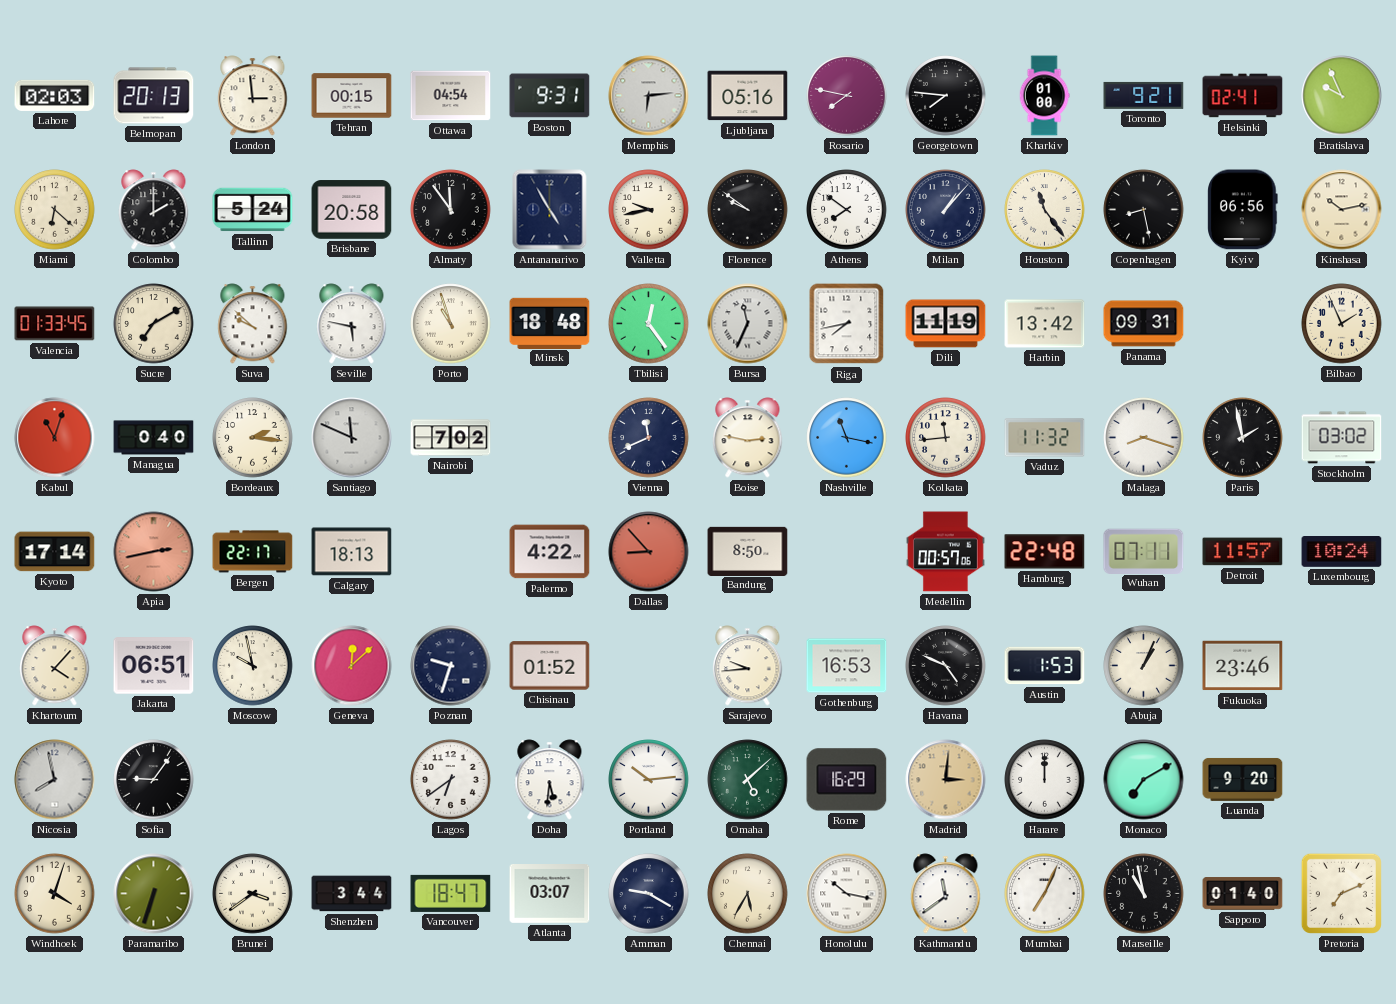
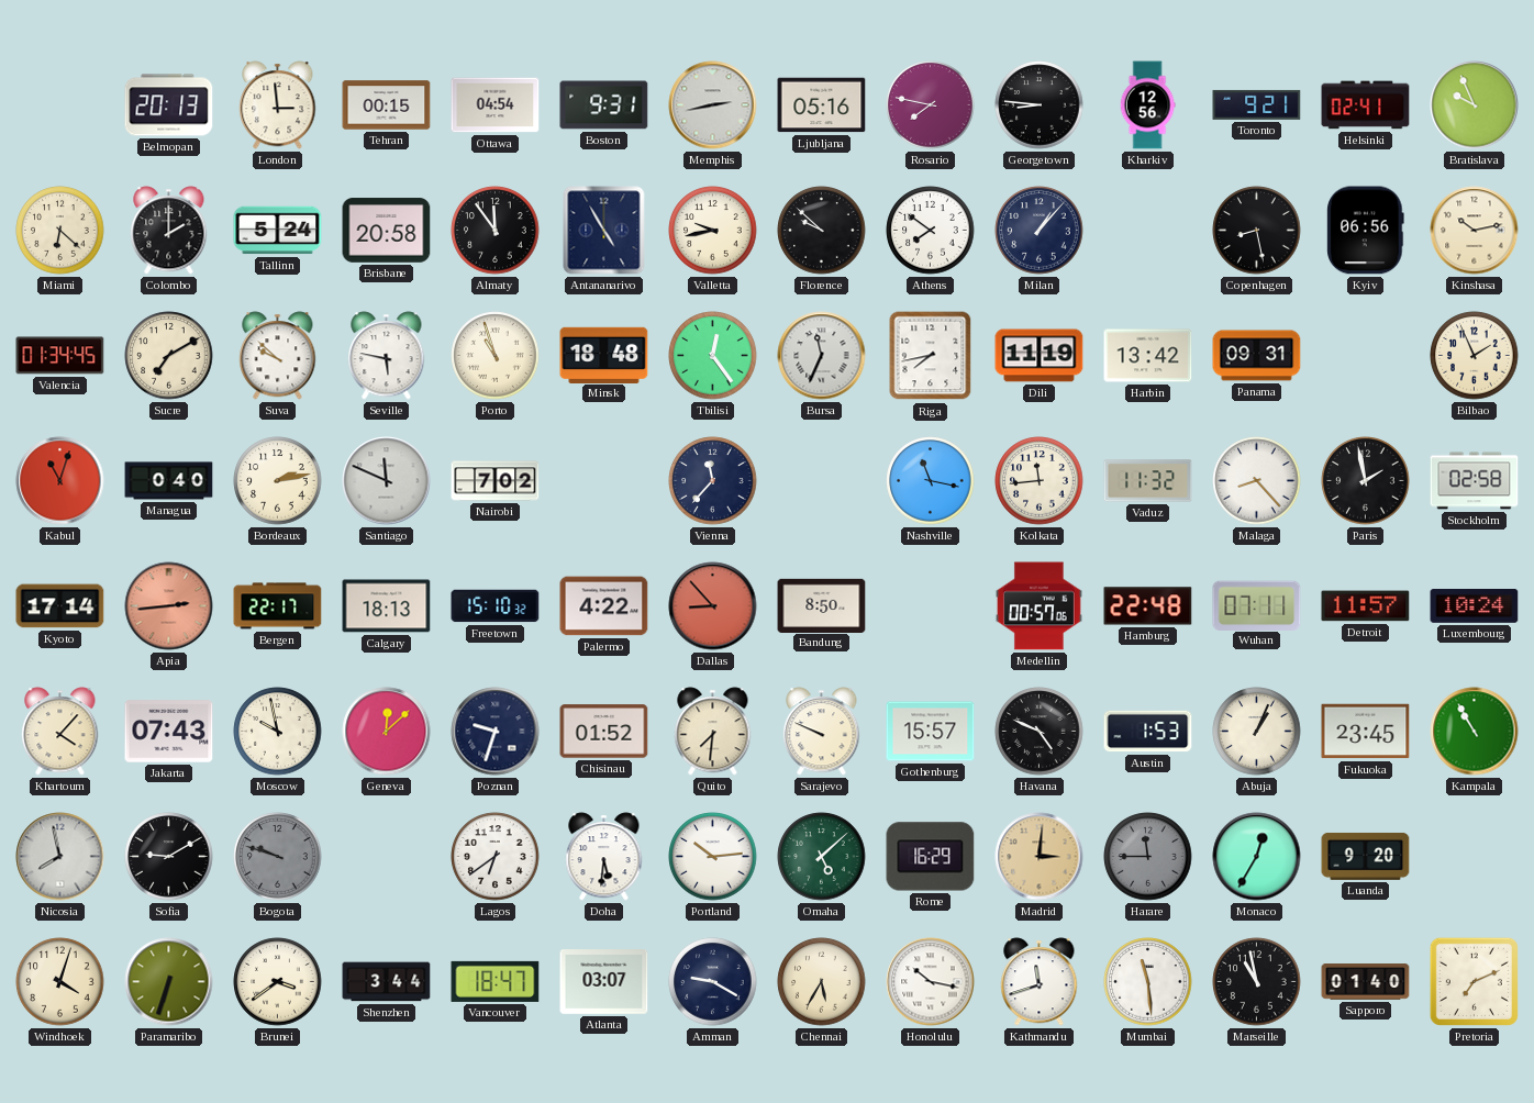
Lahore: 02:03 -> none
Memphis: 6:14 -> 2:43
Georgetown: 7:46 -> 8:46
Kharkiv: 01:00 -> 12:56
Florence: 9:51 -> 9:52
Houston: 11:24 -> none
Valencia: 01:33 -> 01:34
Bordeaux: 2:16 -> 2:13
Vienna: 11:41 -> 11:37
Boise: 2:47 -> none
Malaga: 8:18 -> 8:23
Stockholm: 03:02 -> 02:58
Apia: 2:43 -> 2:44
Freetown: none -> 15:10
Jakarta: 06:51 -> 07:43
Quito: none -> 7:31
Sarajevo: 9:44 -> 9:49
Gothenburg: 16:53 -> 15:57
Fukuoka: 23:46 -> 23:45
Kampala: none -> 10:55
Sofia: 9:06 -> 9:10
Bogota: none -> 9:48
Harare: 12:00 -> 11:45
Harare dial: white -> grey
Monaco: 7:10 -> 12:35
Kathmandu: 11:39 -> 11:42
Mumbai: 7:04 -> 11:29
